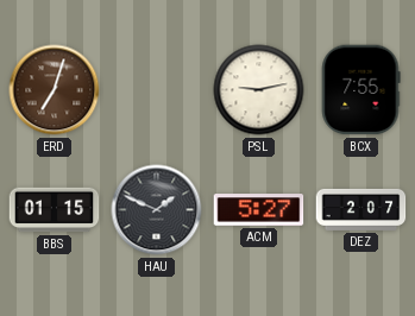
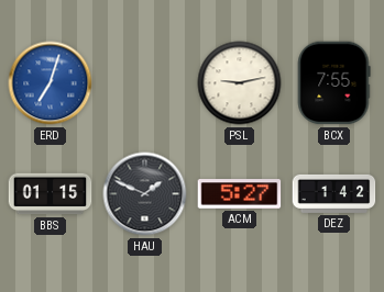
ERD dial: brown -> blue
DEZ: 2:07 -> 1:42
